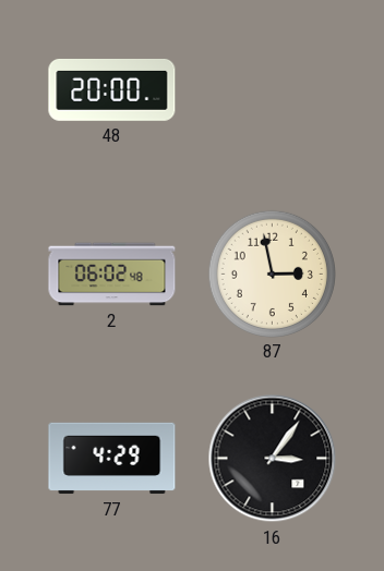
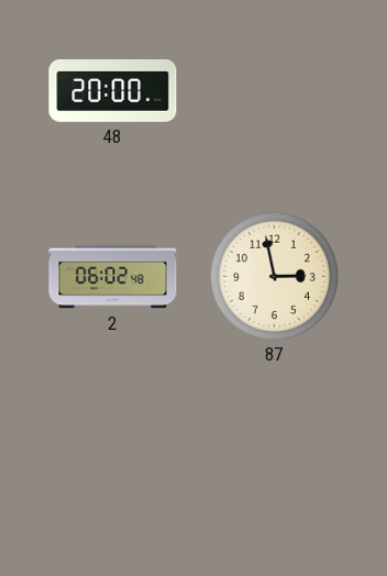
77: 4:29 -> none
16: 3:06 -> none
